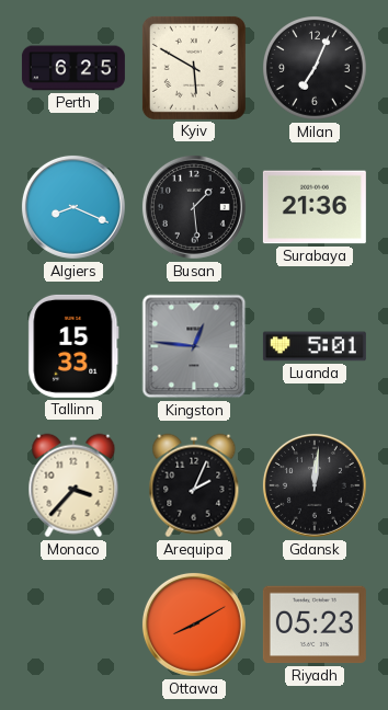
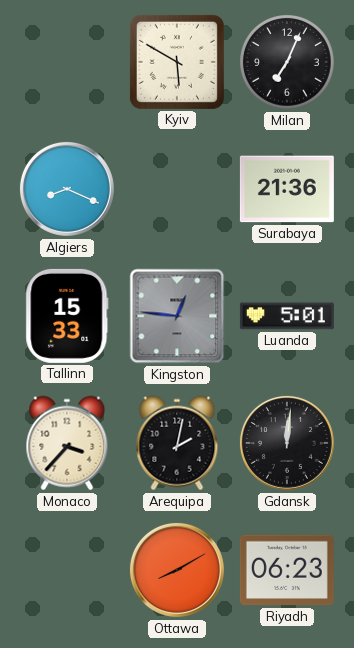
Perth: 6:25 -> none
Busan: 1:29 -> none
Arequipa: 2:04 -> 2:02
Riyadh: 05:23 -> 06:23
